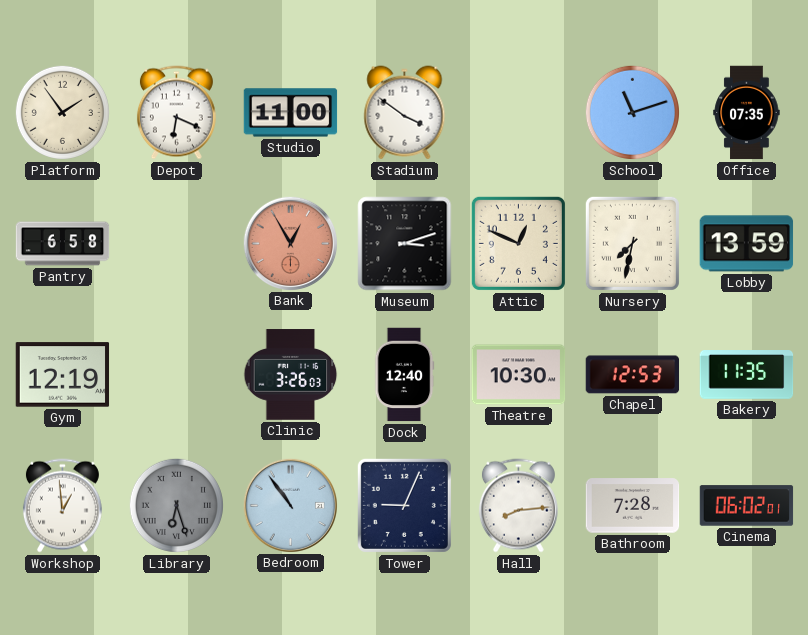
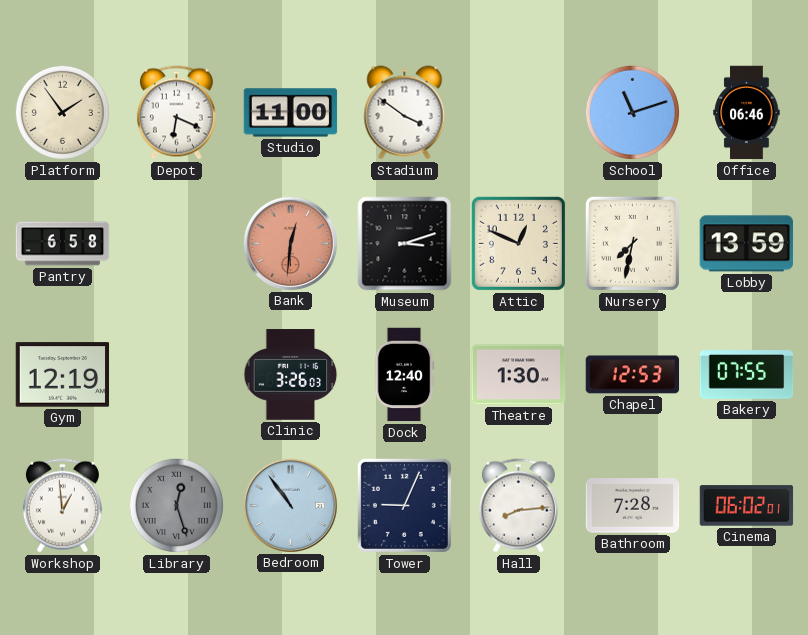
Office: 07:35 -> 06:46
Bank: 12:55 -> 12:31
Theatre: 10:30 -> 1:30
Bakery: 11:35 -> 07:55
Library: 6:27 -> 12:27
